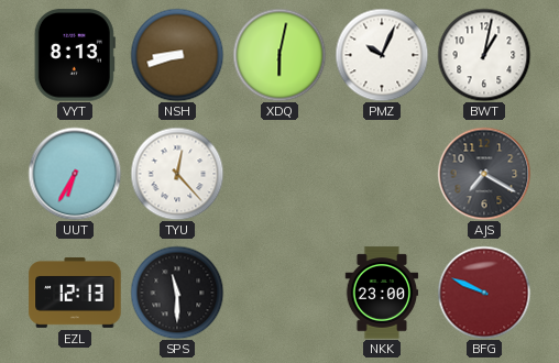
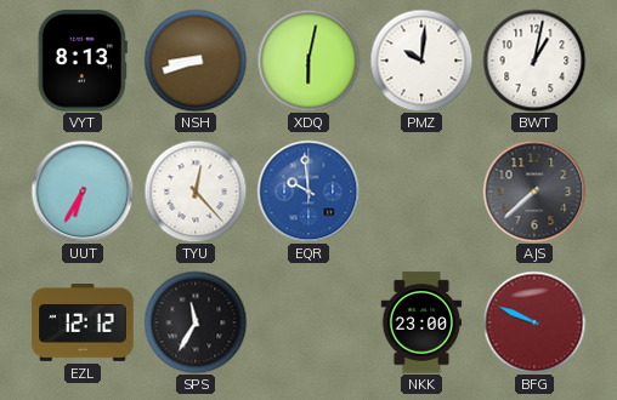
PMZ: 10:04 -> 10:01
EQR: none -> 9:59
AJS: 7:20 -> 7:38
EZL: 12:13 -> 12:12
SPS: 11:30 -> 11:35
